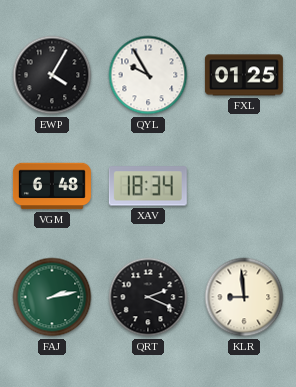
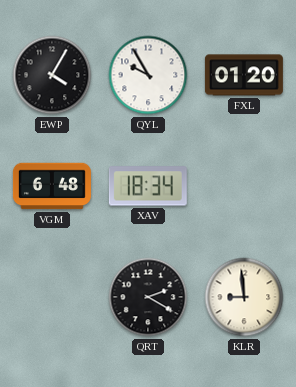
FXL: 01:25 -> 01:20
FAJ: 2:13 -> none
QRT: 2:19 -> 2:20
